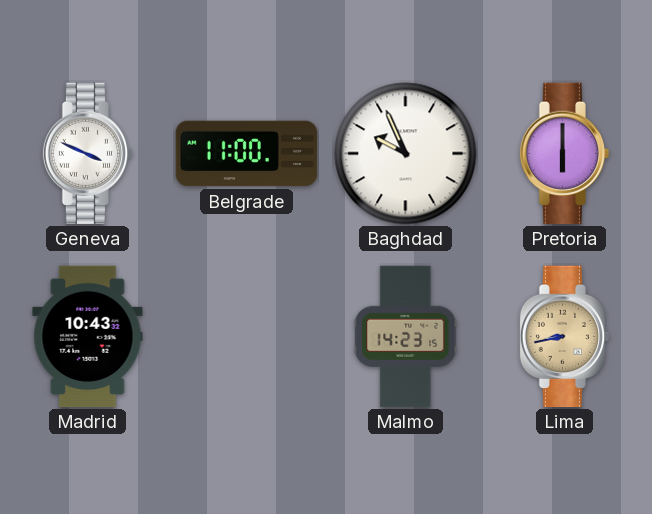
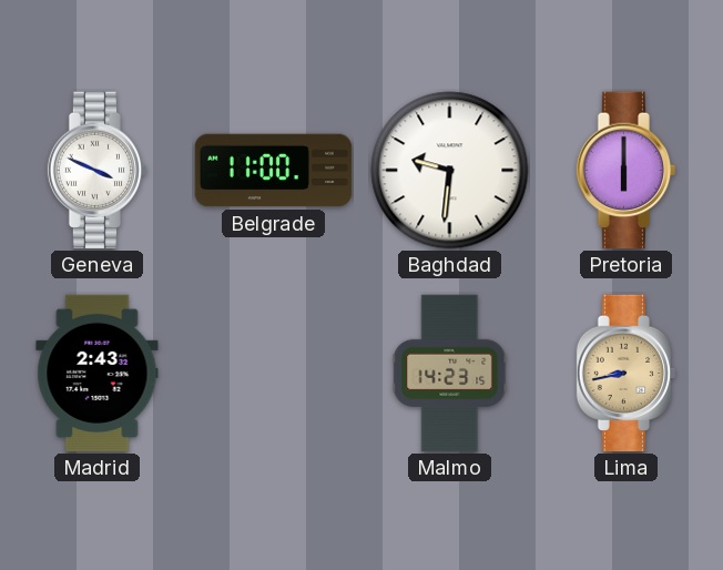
Baghdad: 9:56 -> 9:31
Madrid: 10:43 -> 2:43
